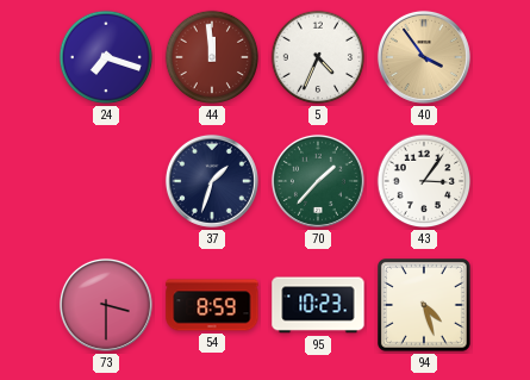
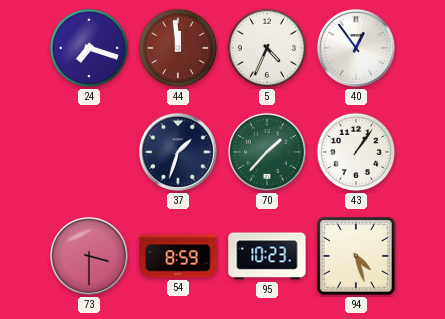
40: 3:54 -> 12:54
40 dial: champagne -> white
43: 3:06 -> 1:06
